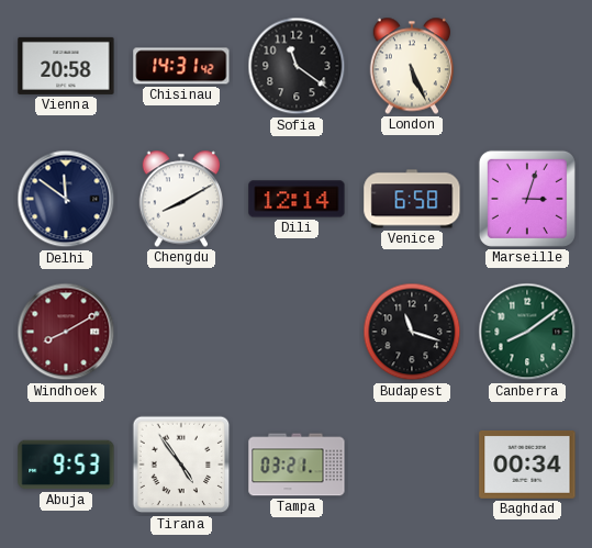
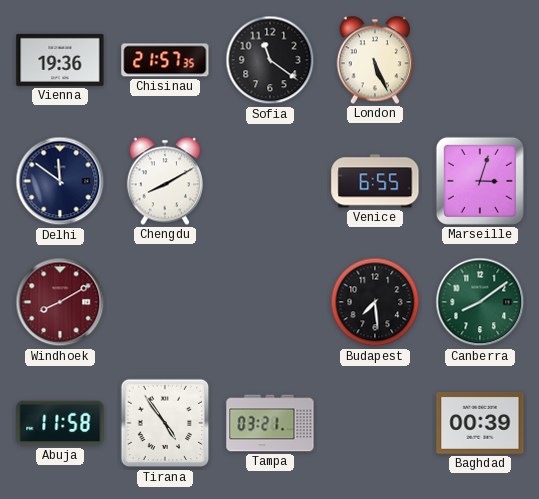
Vienna: 20:58 -> 19:36
Chisinau: 14:31 -> 21:57
Dili: 12:14 -> none
Venice: 6:58 -> 6:55
Budapest: 11:18 -> 7:29
Abuja: 9:53 -> 11:58
Baghdad: 00:34 -> 00:39
